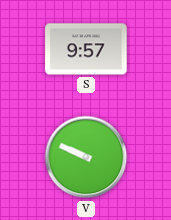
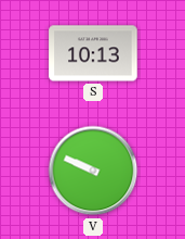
S: 9:57 -> 10:13
